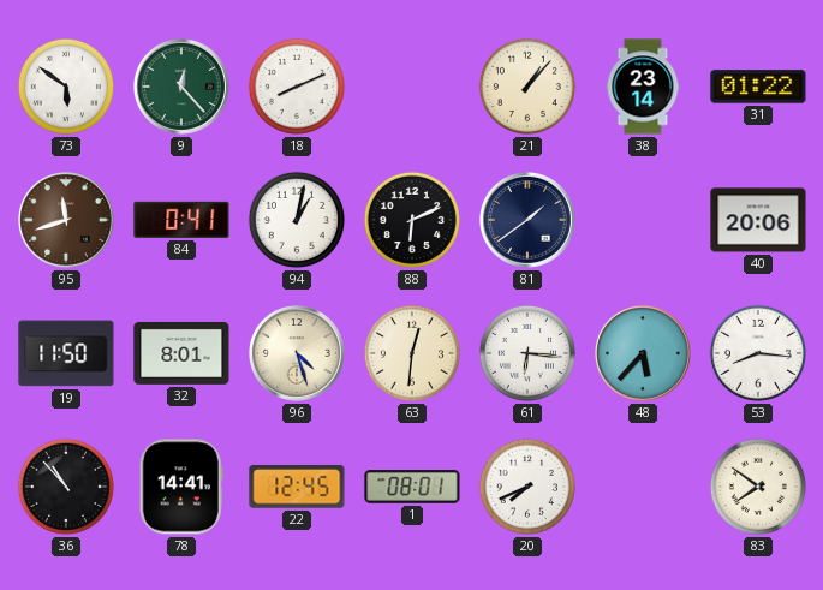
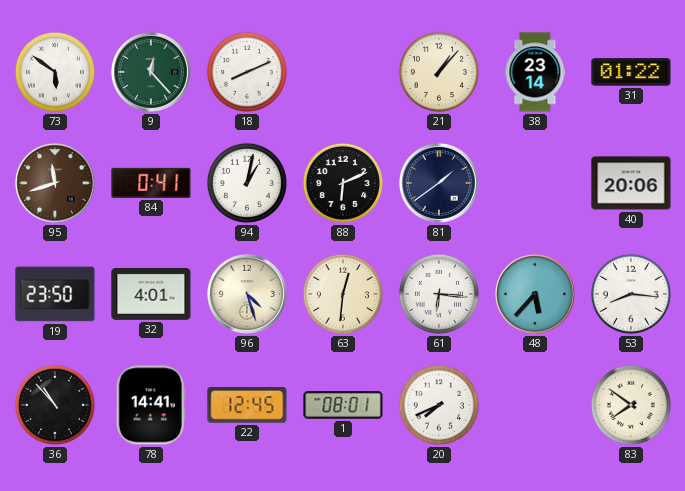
19: 11:50 -> 23:50
32: 8:01 -> 4:01
